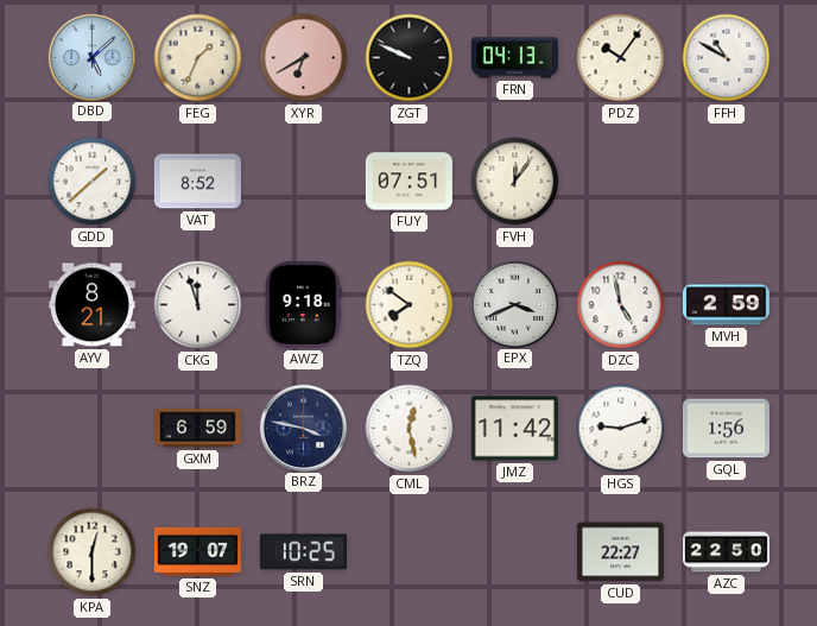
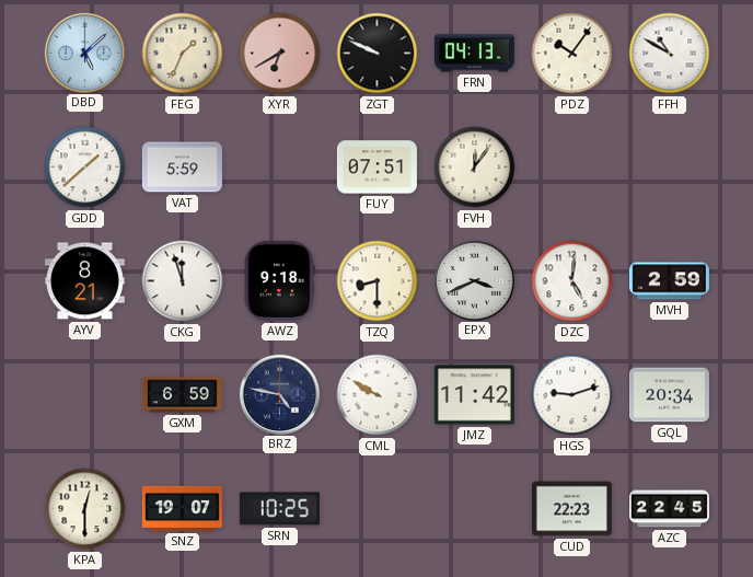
VAT: 8:52 -> 5:59
TZQ: 7:51 -> 8:30
DZC: 4:58 -> 5:01
BRZ: 3:47 -> 4:47
CML: 12:28 -> 9:50
GQL: 1:56 -> 20:34
CUD: 22:27 -> 22:23
AZC: 22:50 -> 22:45
